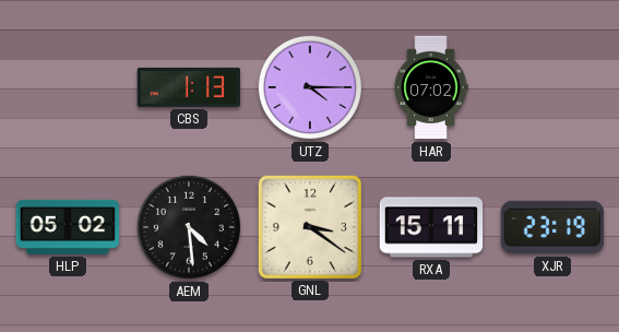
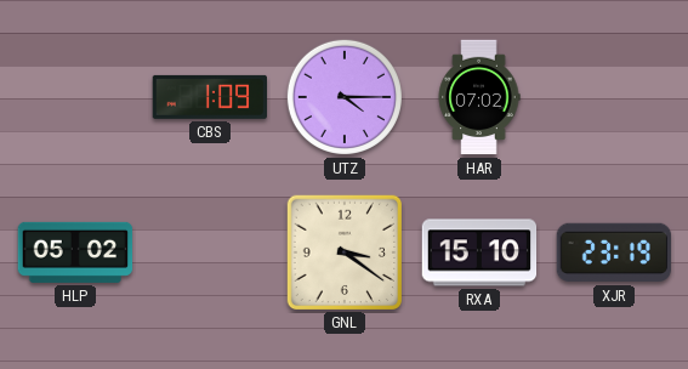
CBS: 1:13 -> 1:09
AEM: 4:29 -> none
RXA: 15:11 -> 15:10
